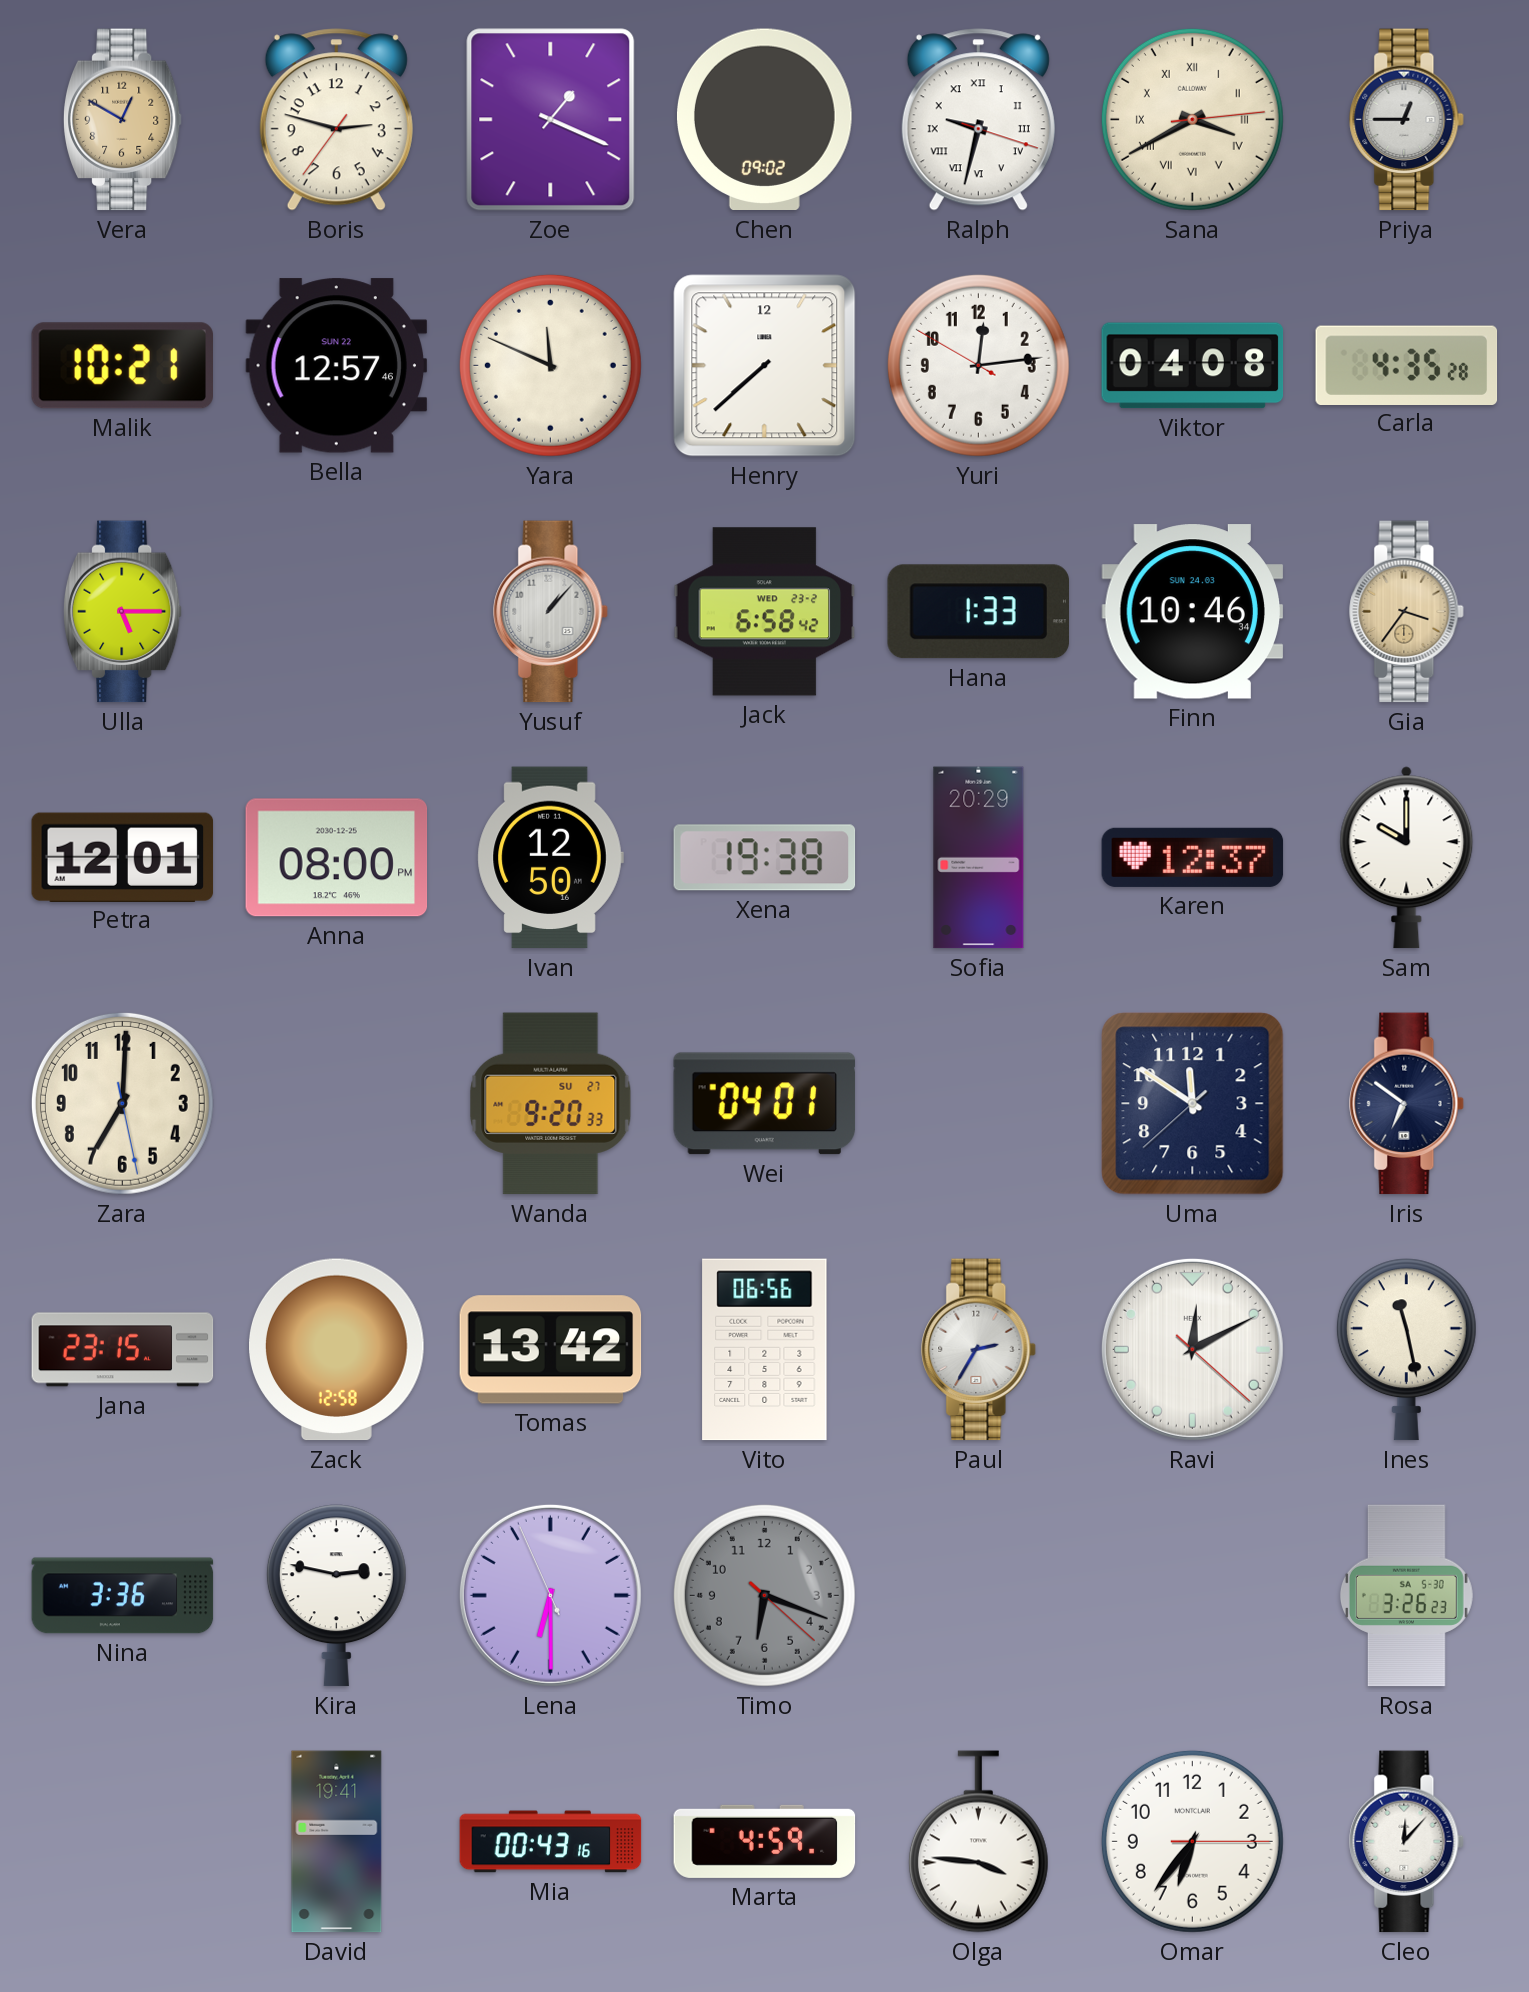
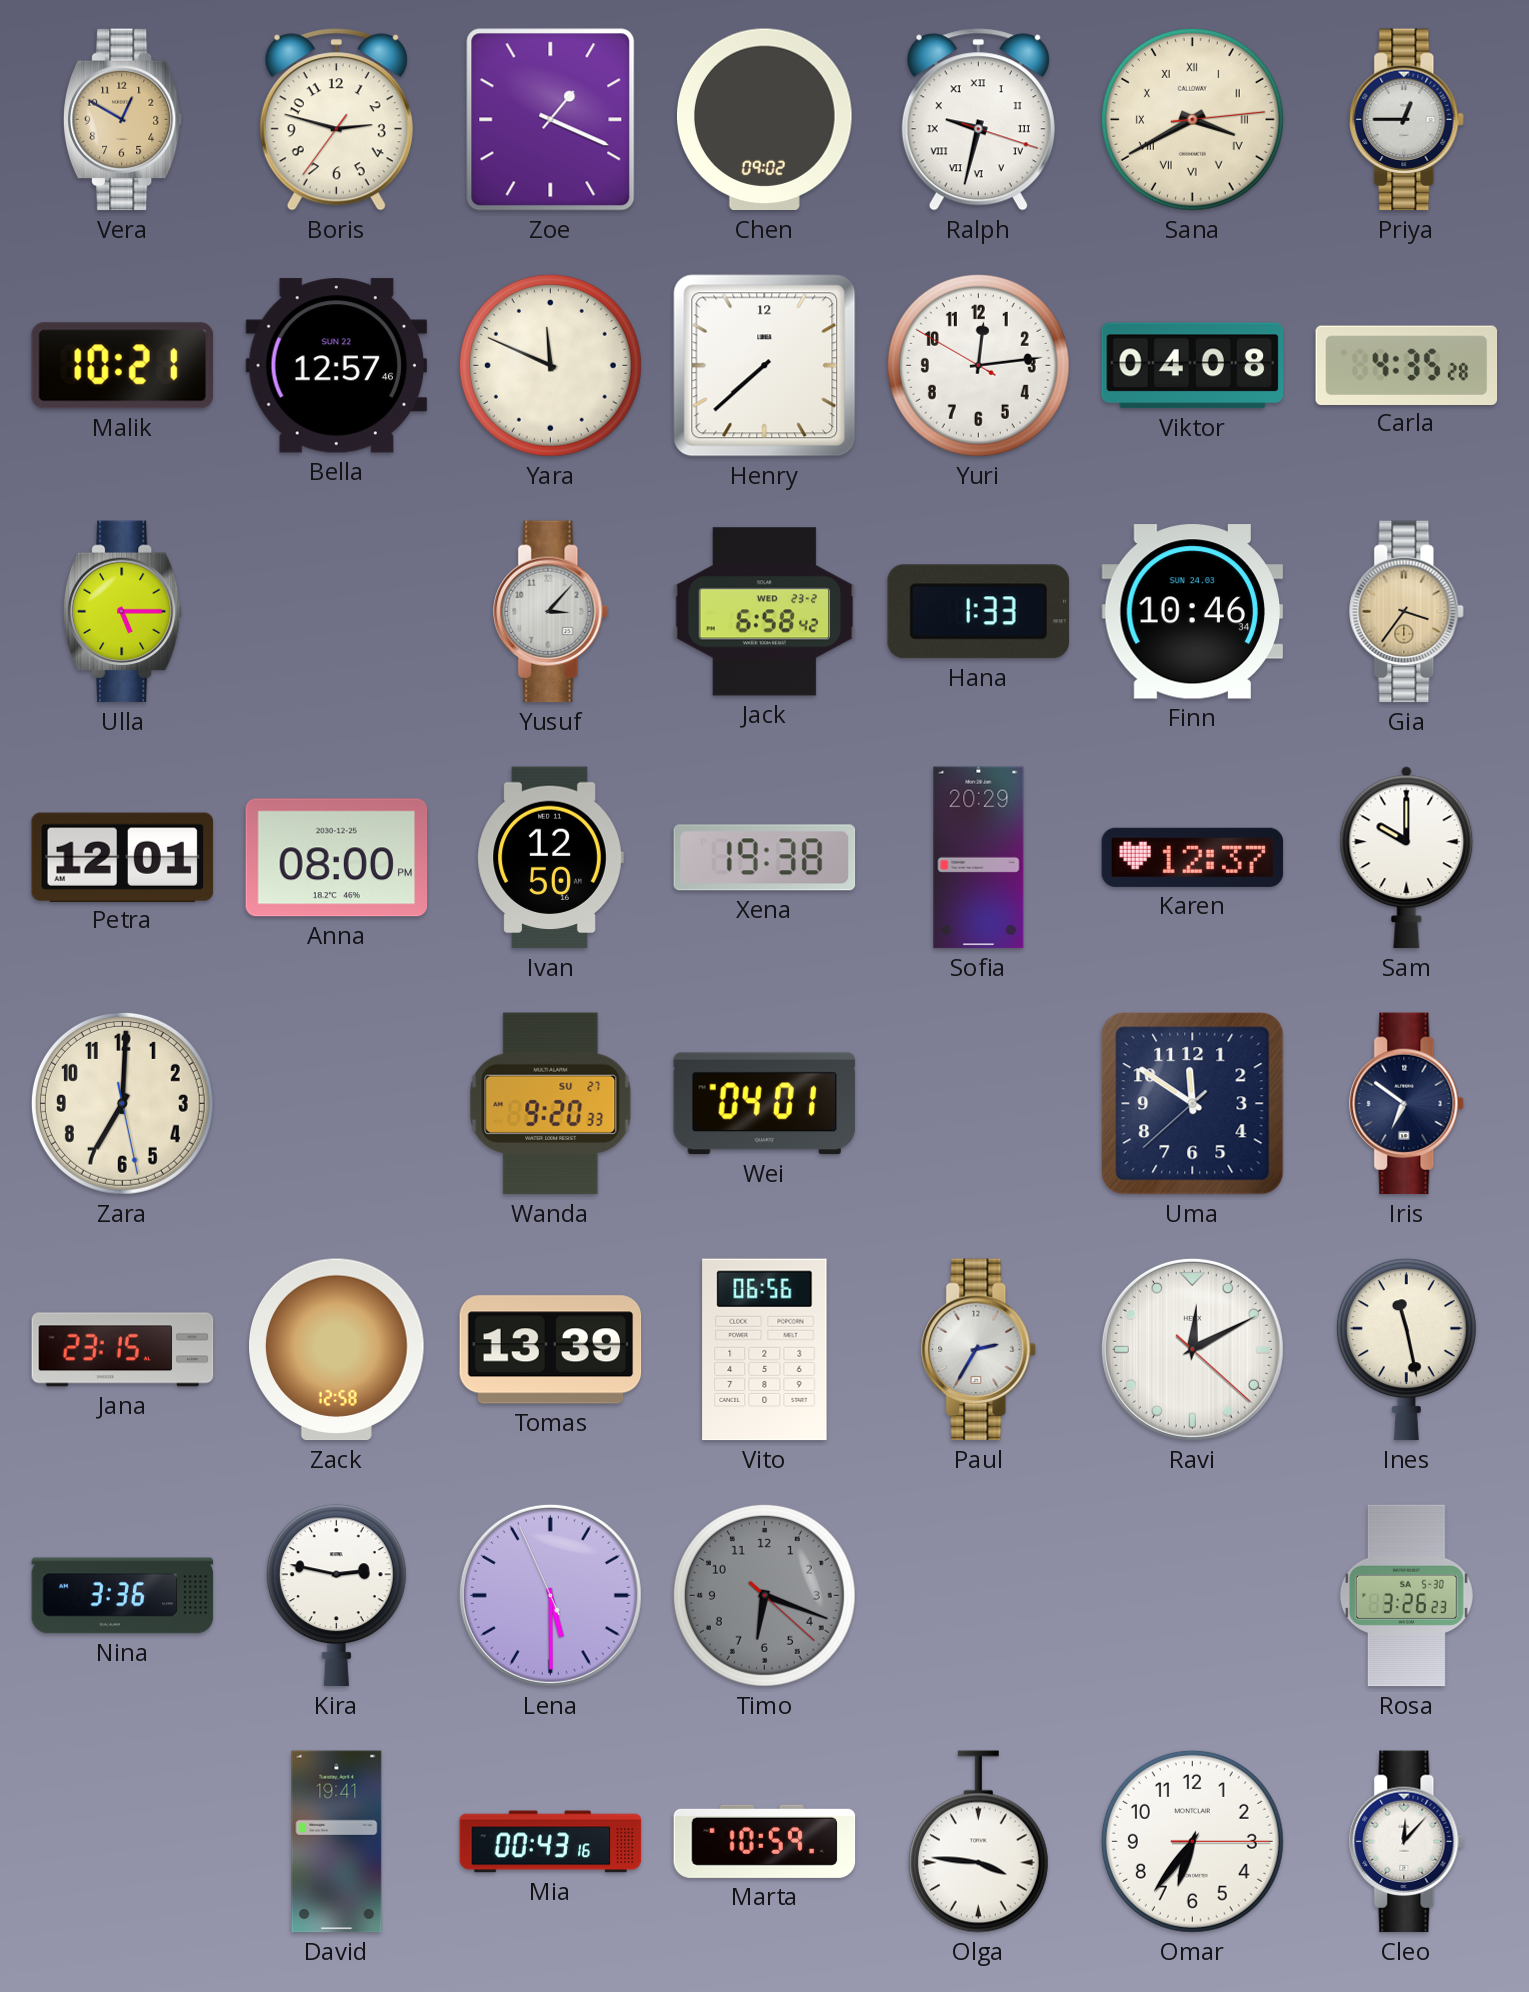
Yusuf: 1:07 -> 3:07
Tomas: 13:42 -> 13:39
Lena: 6:29 -> 5:29
Marta: 4:59 -> 10:59
